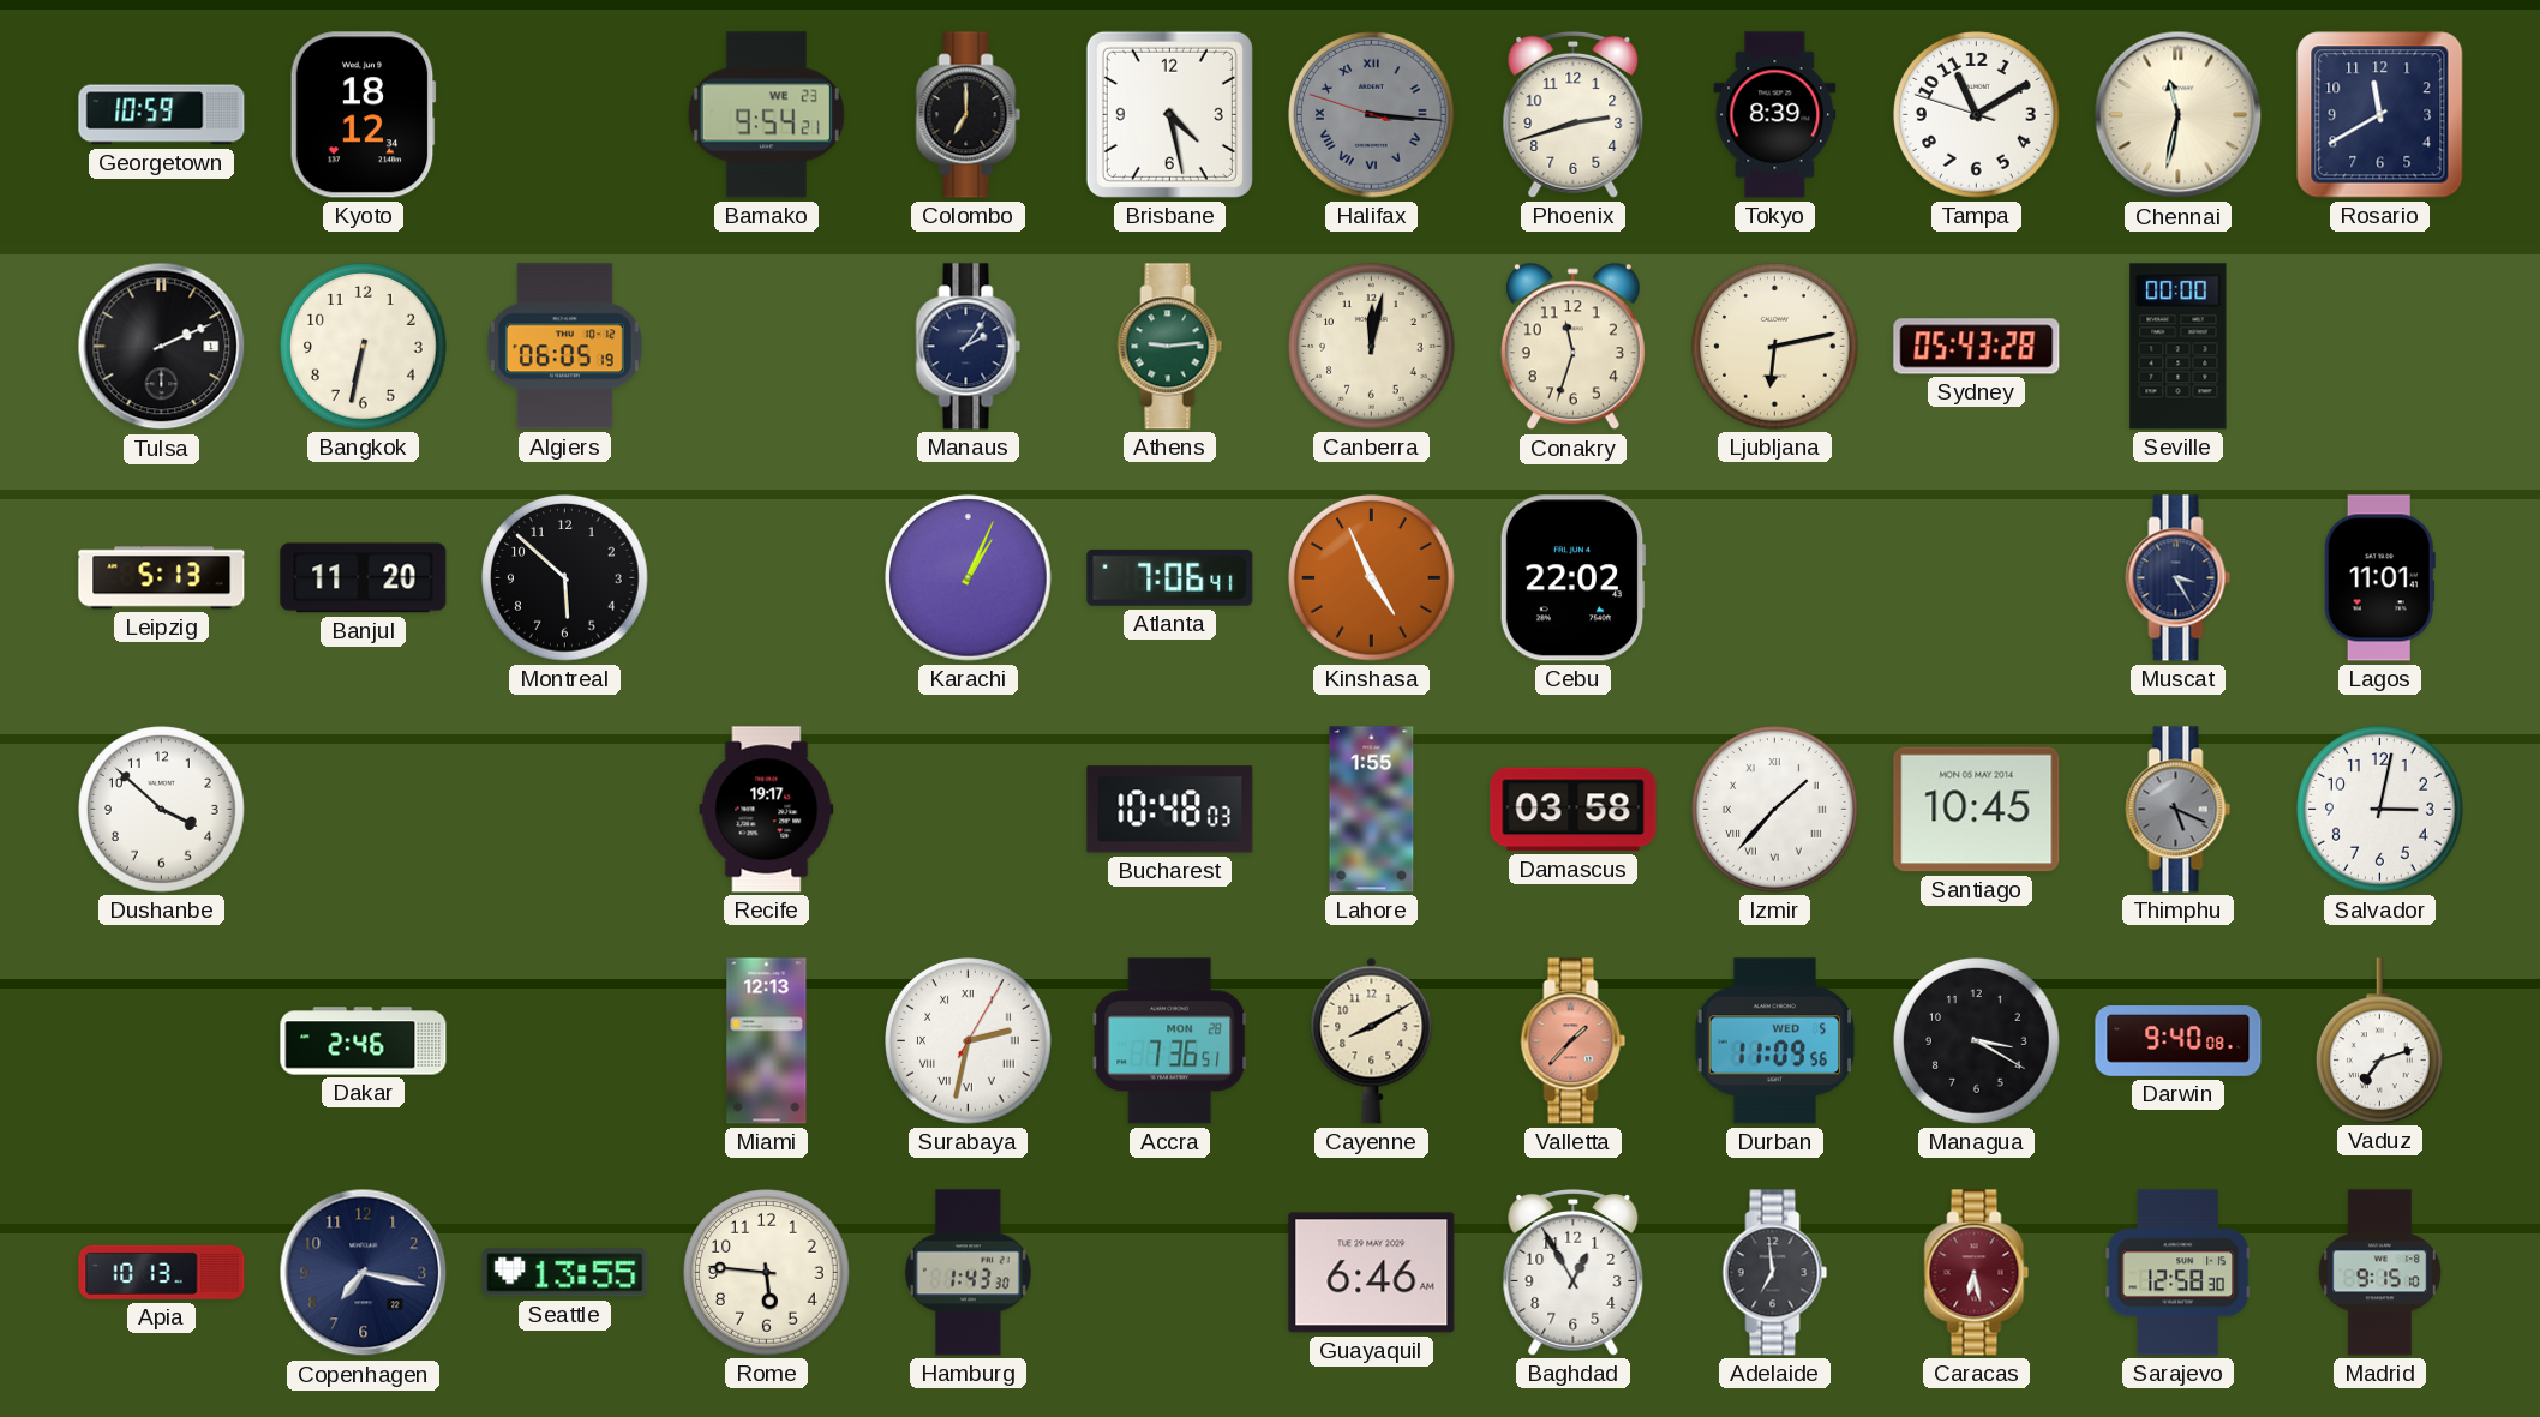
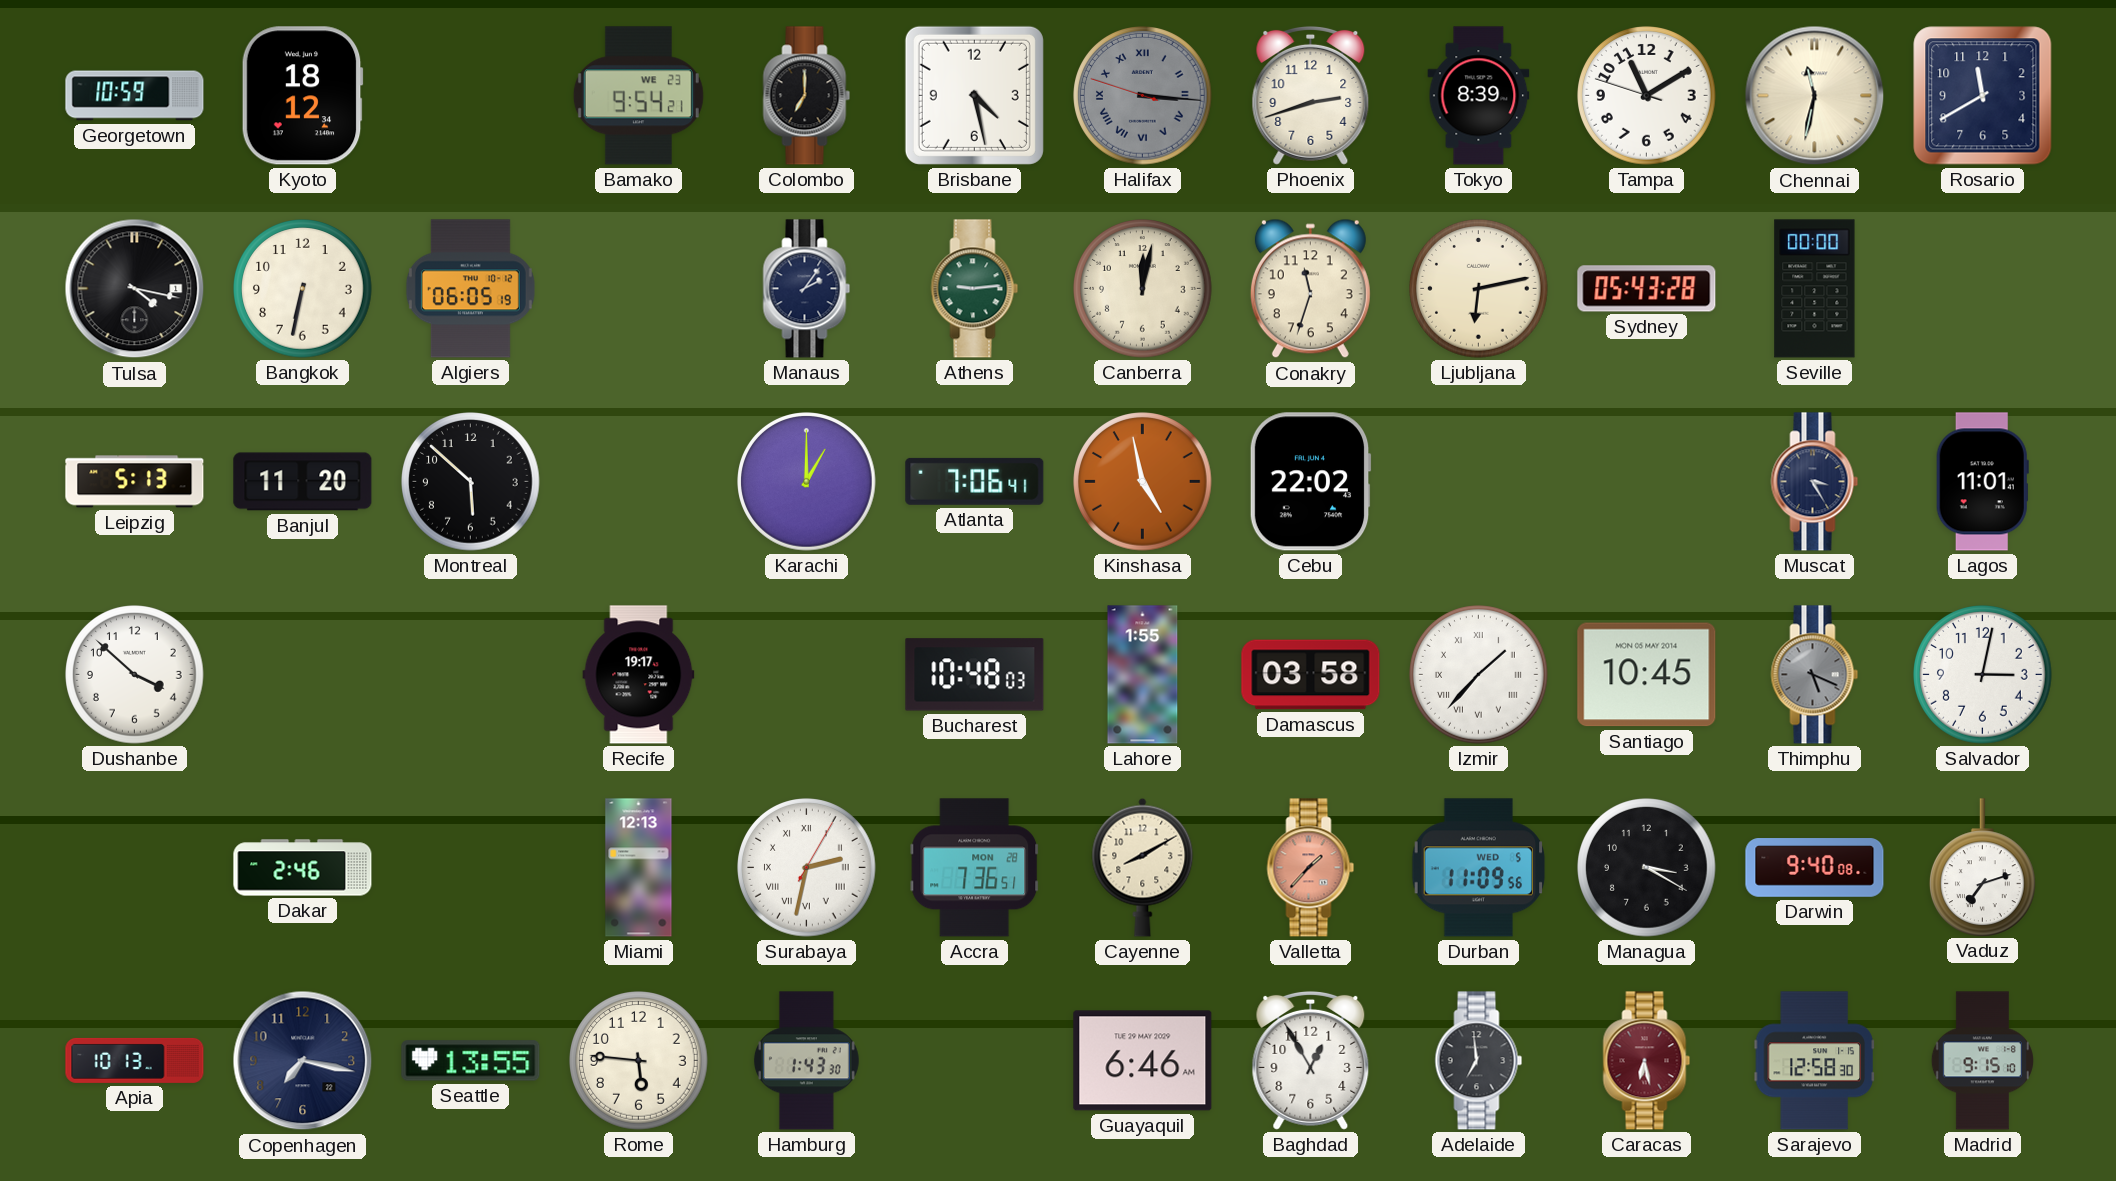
Tulsa: 2:11 -> 4:17
Karachi: 1:04 -> 1:00
Kinshasa: 4:56 -> 4:58
